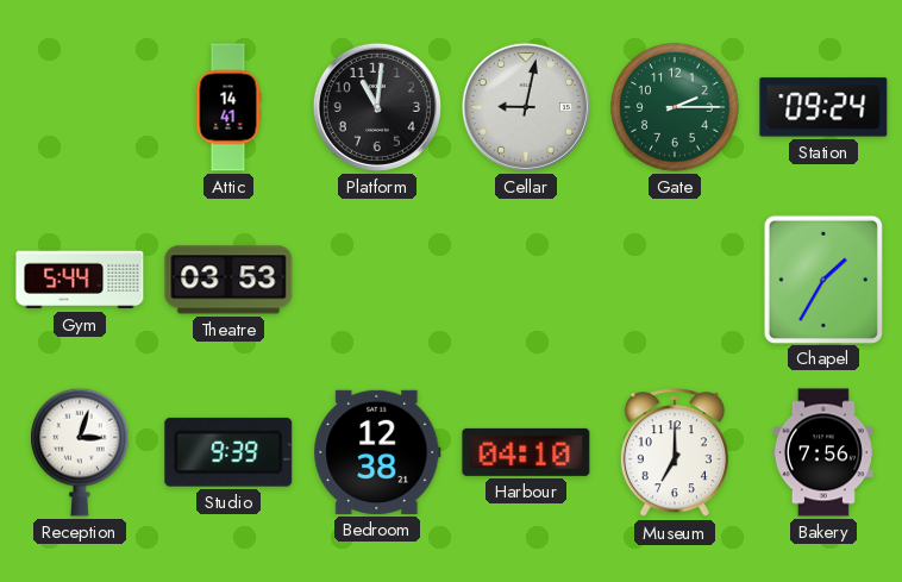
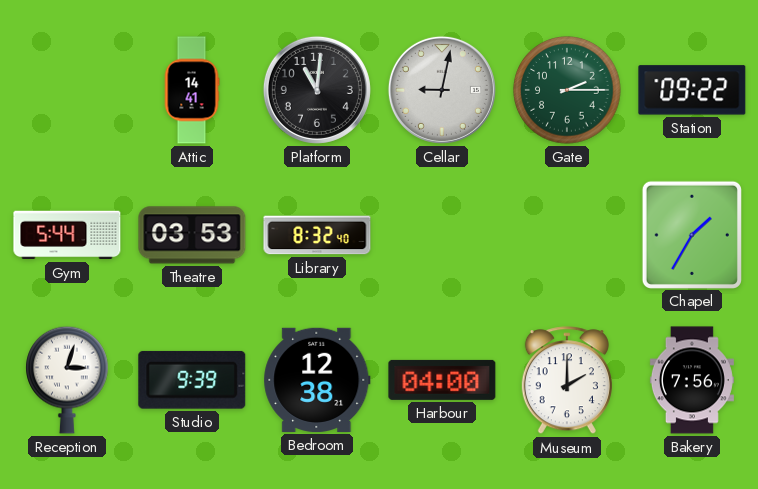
Station: 09:24 -> 09:22
Library: none -> 8:32
Harbour: 04:10 -> 04:00
Museum: 7:00 -> 2:00
